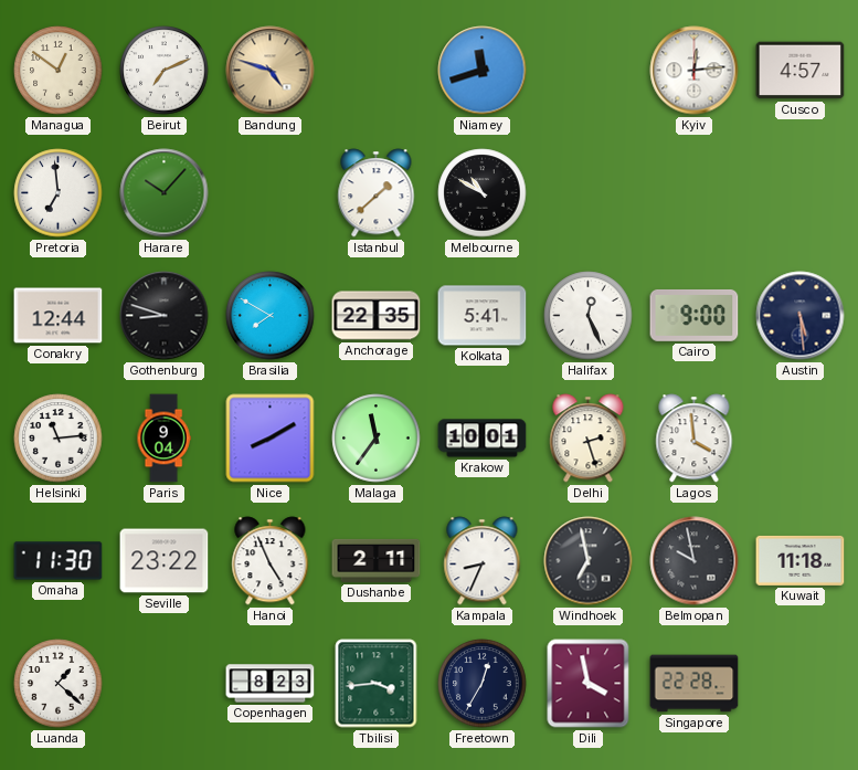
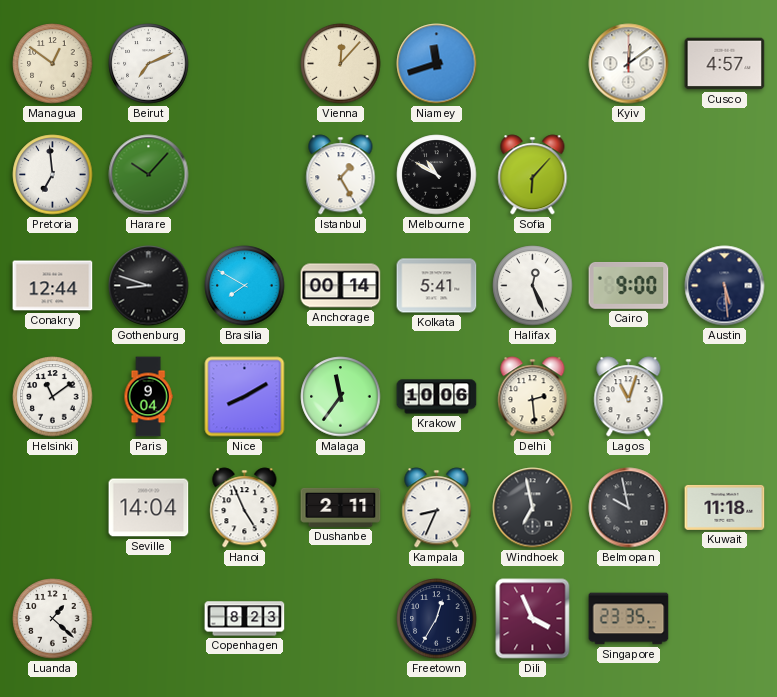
Bandung: 4:48 -> none
Vienna: none -> 12:07
Kyiv: 12:14 -> 12:09
Istanbul: 1:38 -> 1:25
Sofia: none -> 6:07
Anchorage: 22:35 -> 00:14
Helsinki: 11:14 -> 11:09
Krakow: 10:01 -> 10:06
Delhi: 2:27 -> 2:29
Lagos: 3:59 -> 11:03
Omaha: 11:30 -> none
Seville: 23:22 -> 14:04
Tbilisi: 3:44 -> none
Dili: 3:58 -> 3:56
Singapore: 22:28 -> 23:35
